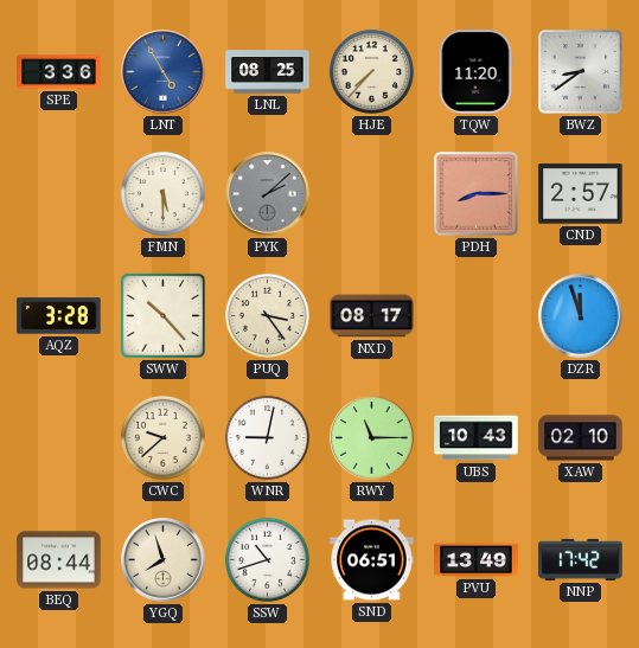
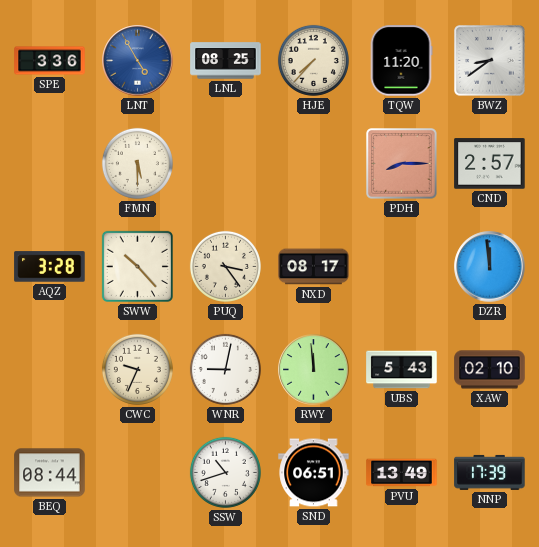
PYK: 2:08 -> none
DZR: 11:57 -> 11:59
CWC: 9:38 -> 9:34
RWY: 11:15 -> 11:59
UBS: 10:43 -> 5:43
YGQ: 7:57 -> none
NNP: 17:42 -> 17:39
